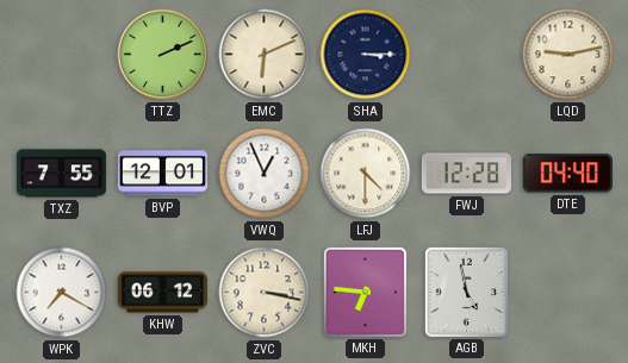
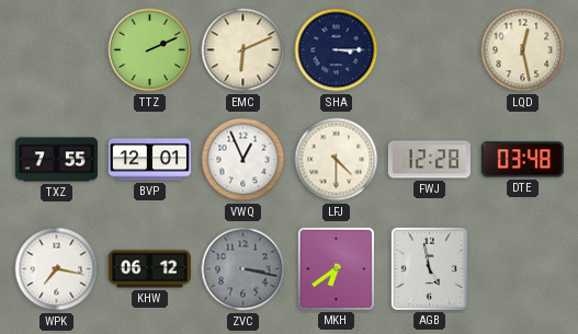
LQD: 9:13 -> 12:28
DTE: 04:40 -> 03:48
WPK: 7:20 -> 7:17
ZVC dial: cream -> grey
MKH: 6:46 -> 6:39
